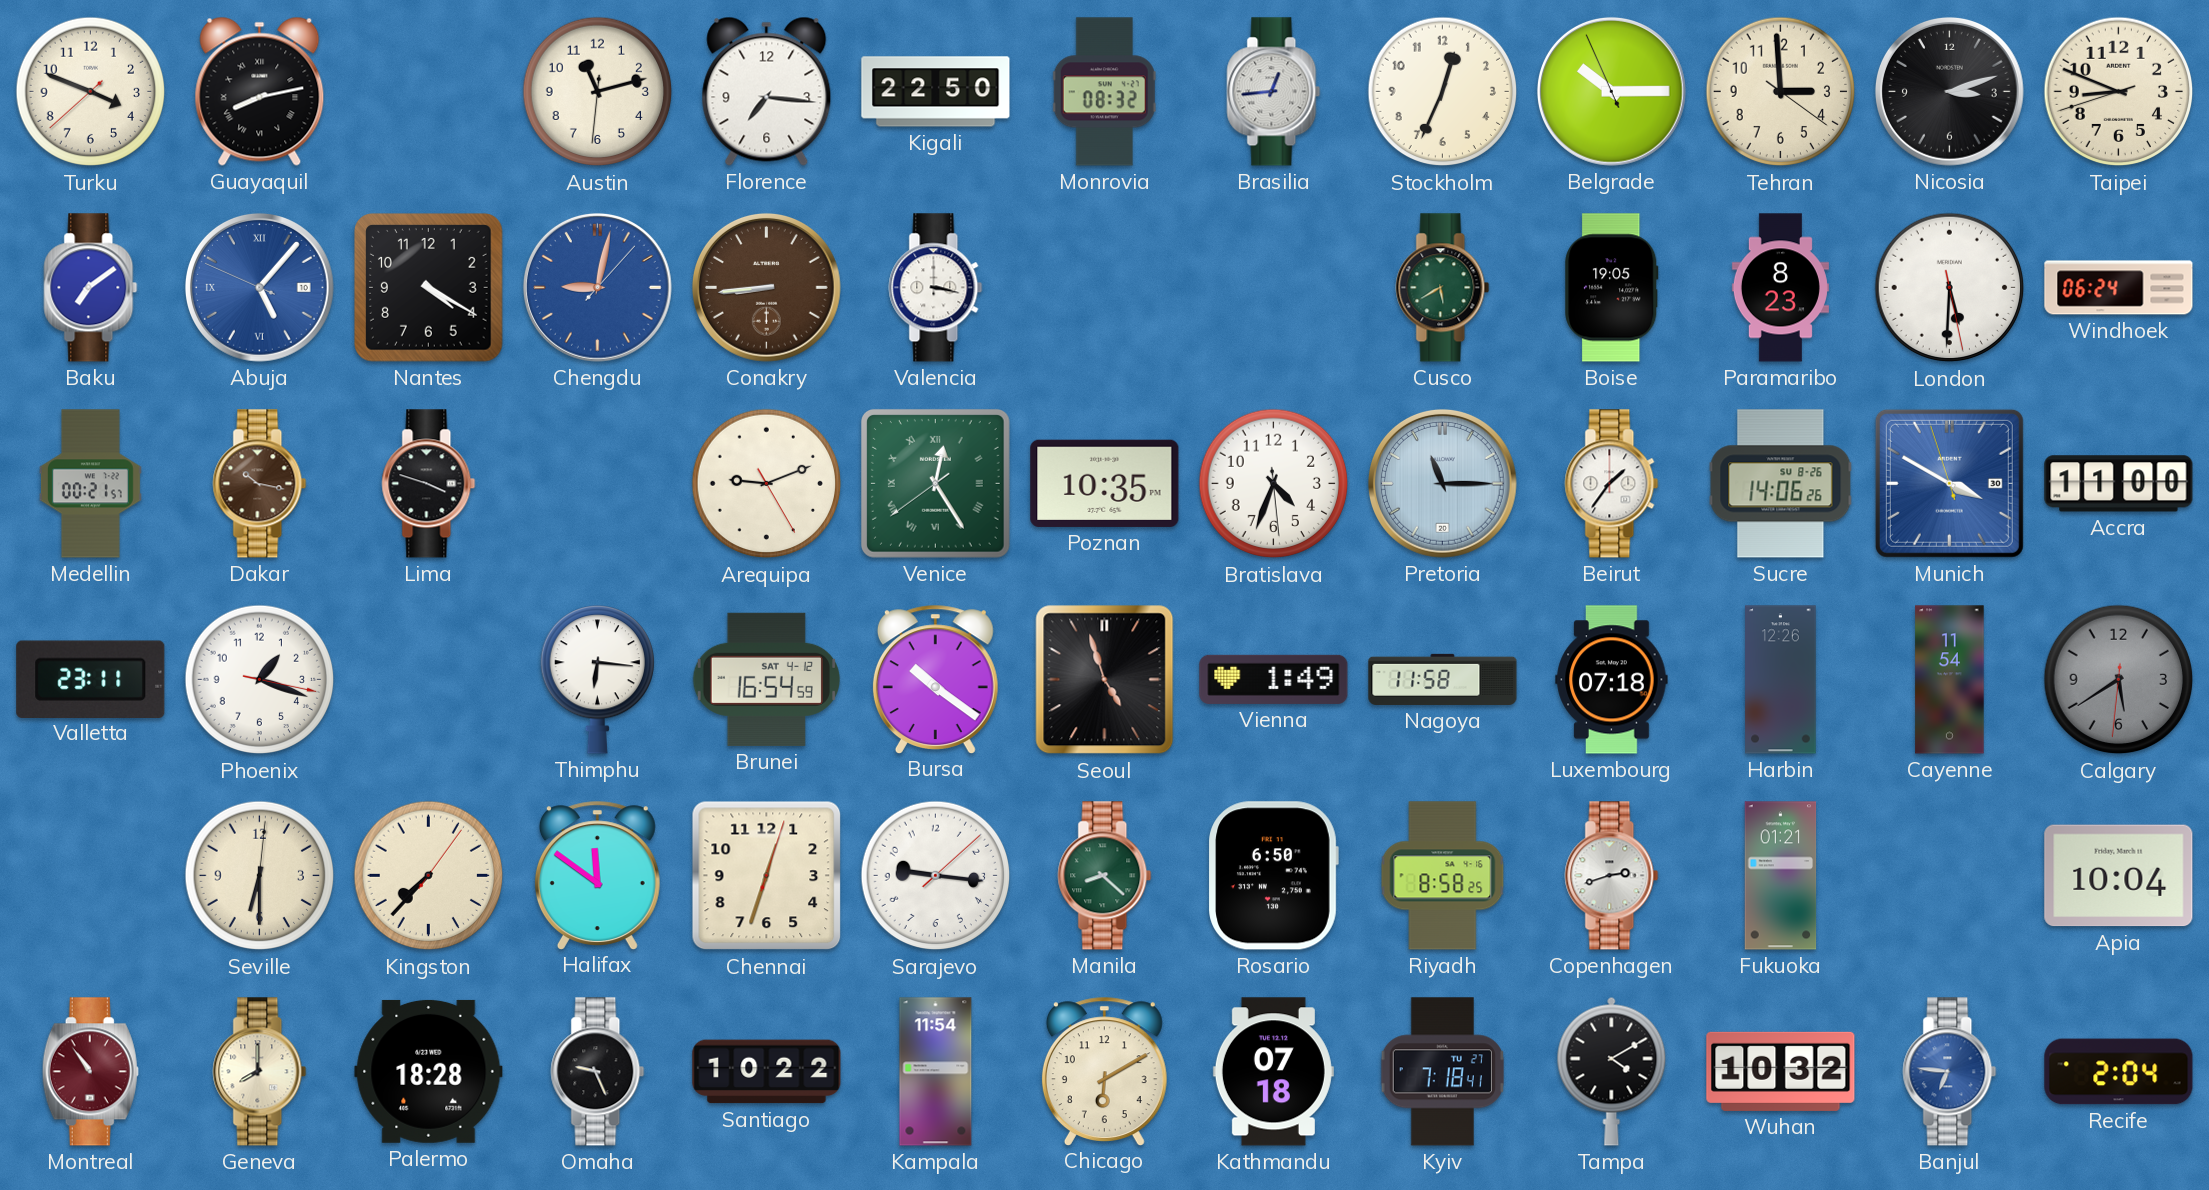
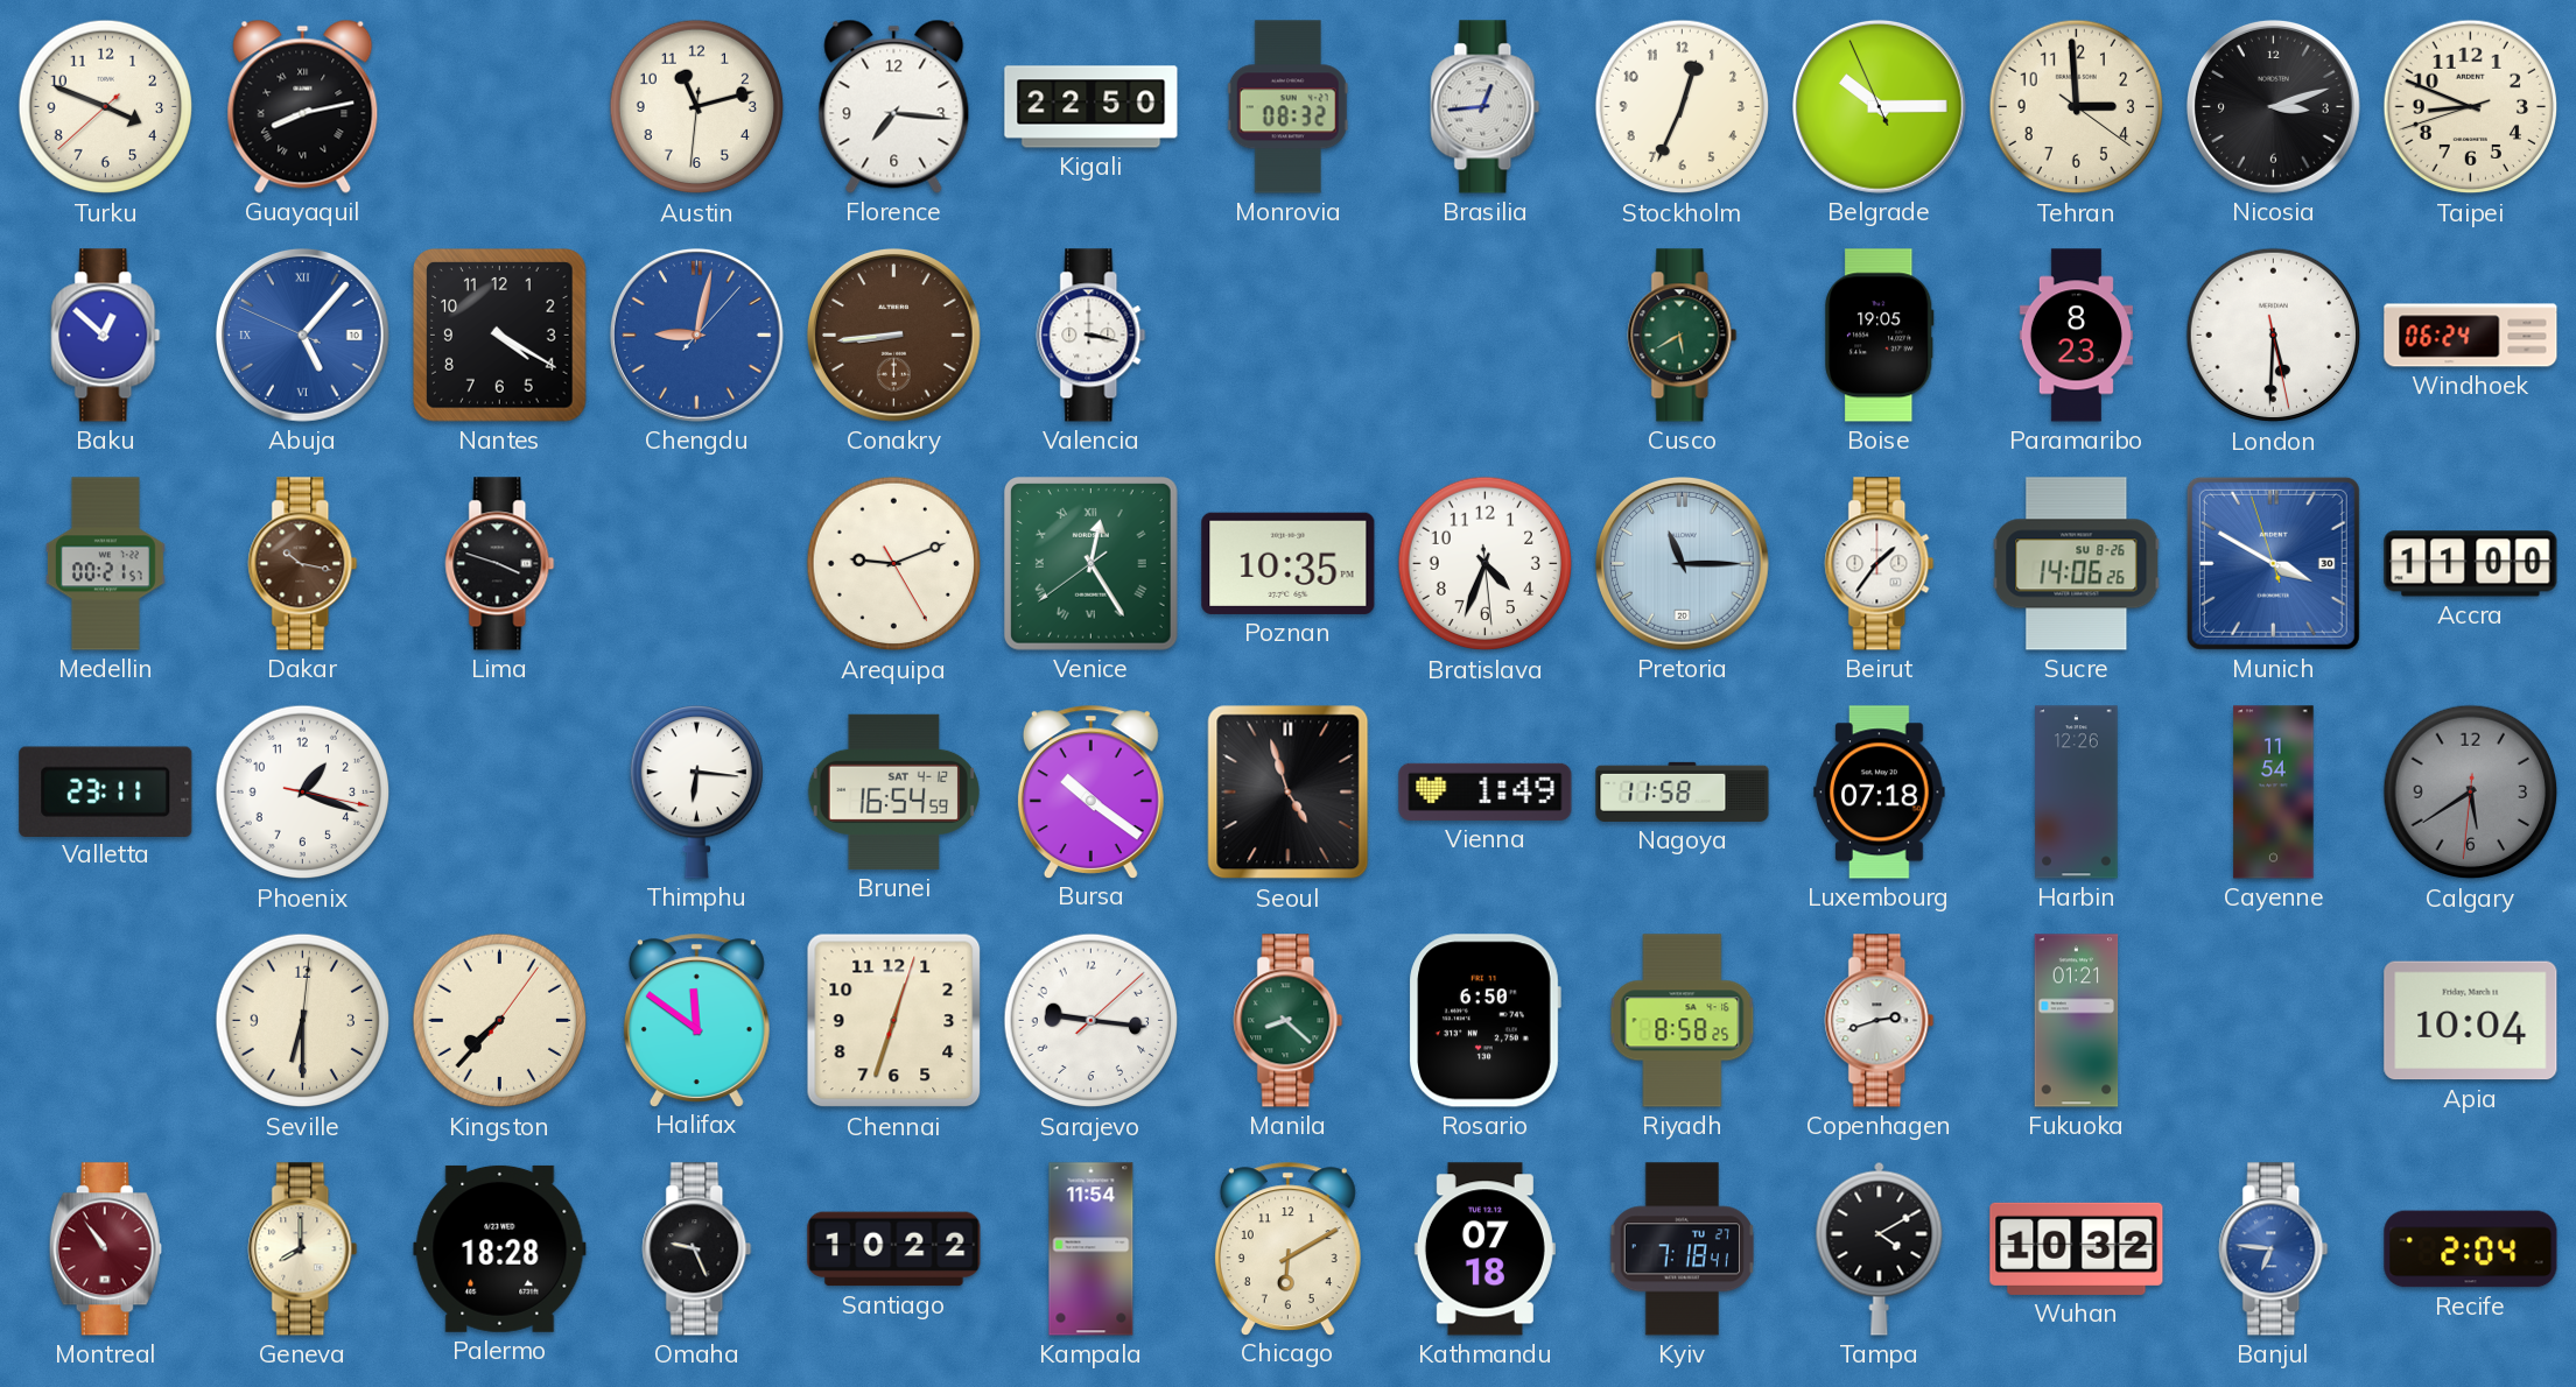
Baku: 7:09 -> 12:52
